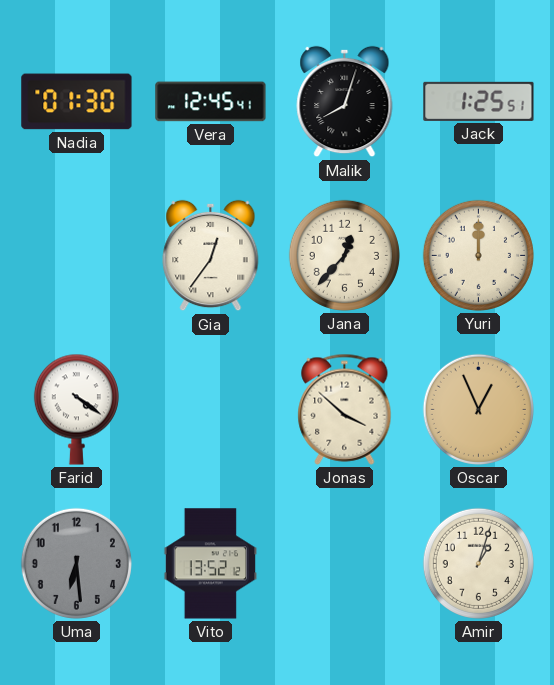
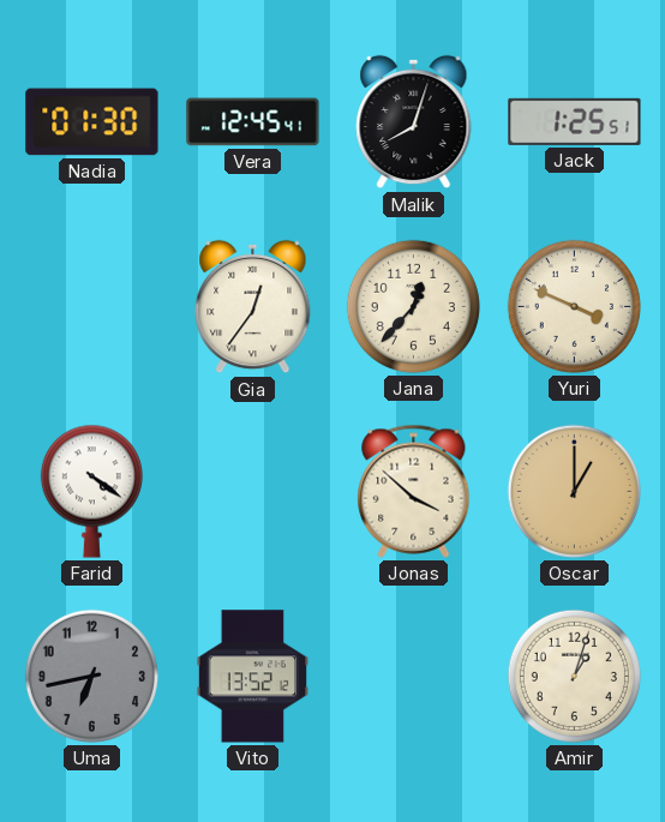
Yuri: 12:00 -> 3:49
Oscar: 12:56 -> 1:00
Uma: 6:29 -> 6:43
